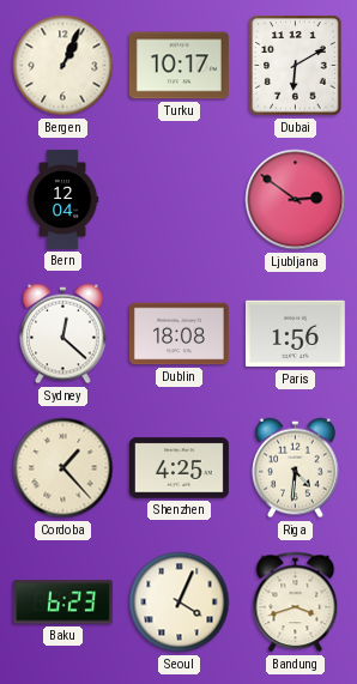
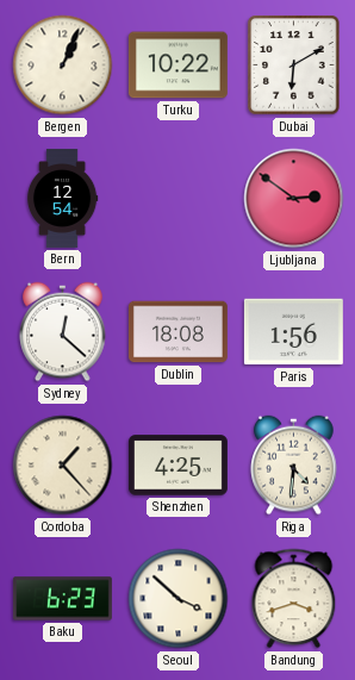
Turku: 10:17 -> 10:22
Bern: 12:04 -> 12:54
Seoul: 4:04 -> 3:52
